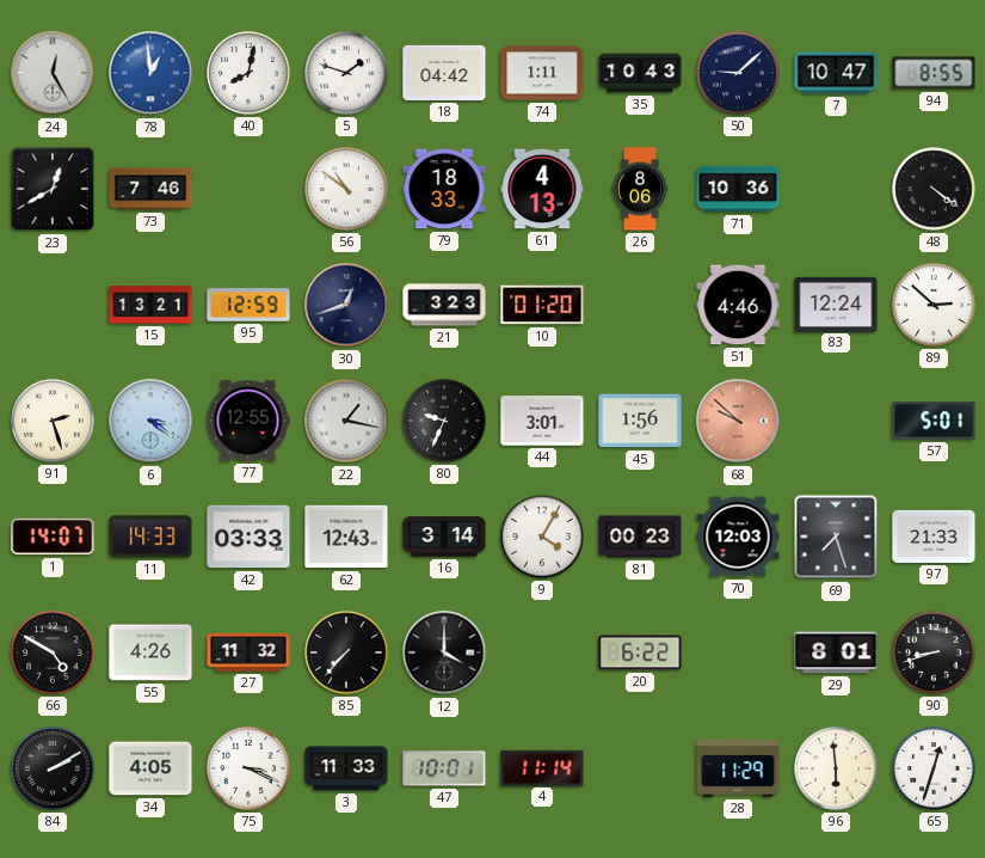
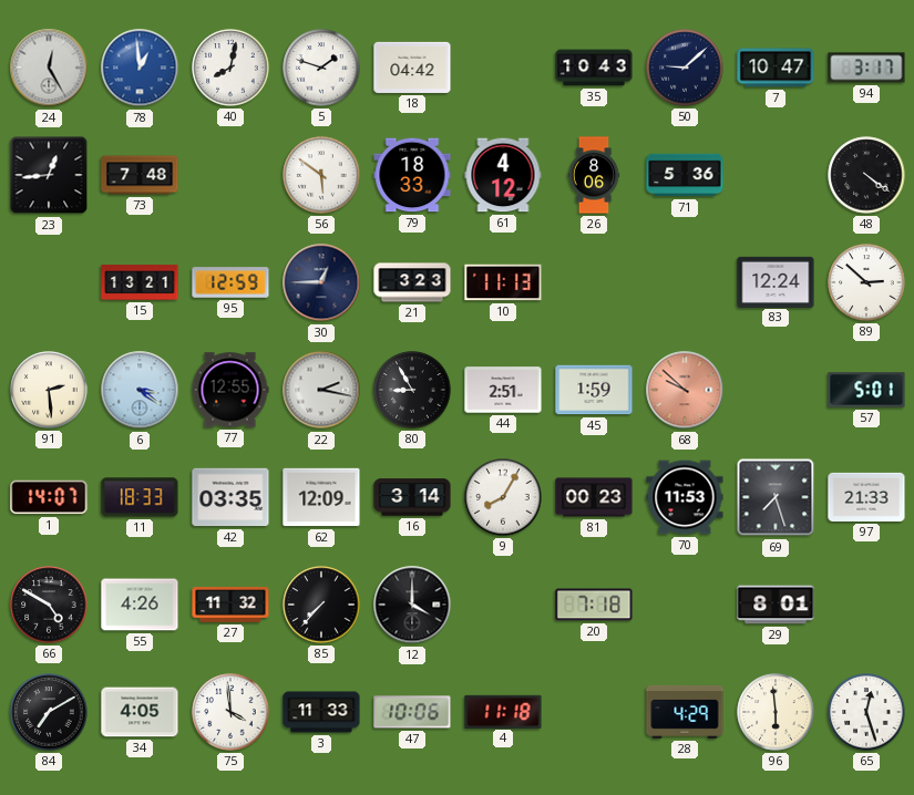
74: 1:11 -> none
94: 8:55 -> 3:17
23: 12:40 -> 12:44
73: 7:46 -> 7:48
56: 10:51 -> 5:51
61: 4:13 -> 4:12
71: 10:36 -> 5:36
30: 12:42 -> 12:45
10: 01:20 -> 11:13
51: 4:46 -> none
91: 2:27 -> 2:29
22: 1:17 -> 2:17
80: 9:34 -> 8:55
44: 3:01 -> 2:51
45: 1:56 -> 1:59
11: 14:33 -> 18:33
42: 03:33 -> 03:35
62: 12:43 -> 12:09
9: 4:05 -> 8:05
70: 12:03 -> 11:53
20: 6:22 -> 7:18
90: 8:42 -> none
84: 2:10 -> 7:10
75: 3:19 -> 3:59
47: 10:01 -> 10:06
4: 11:14 -> 11:18
28: 11:29 -> 4:29
65: 12:33 -> 12:27
